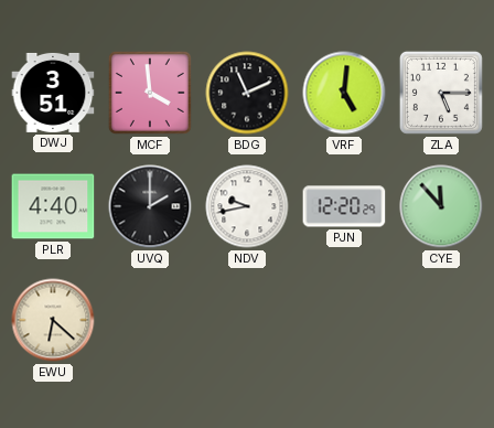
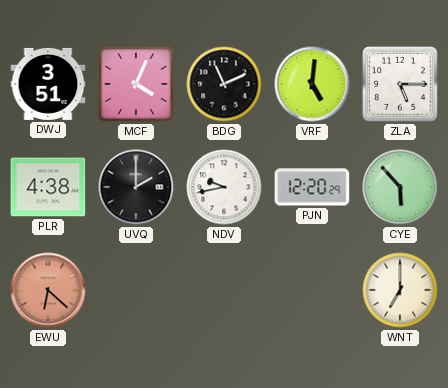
MCF: 3:59 -> 4:04
PLR: 4:40 -> 4:38
CYE: 11:53 -> 5:53
EWU dial: cream -> salmon
WNT: none -> 7:00
